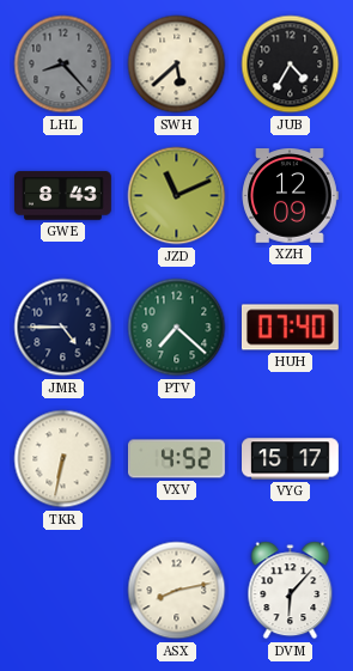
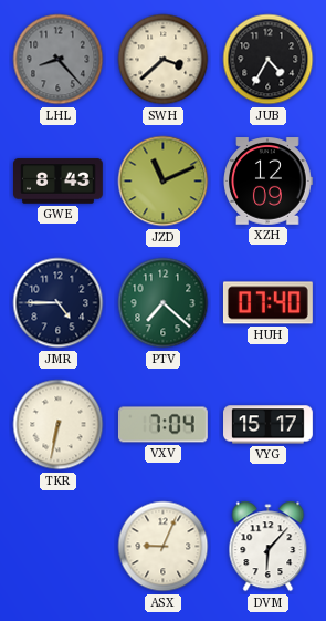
SWH: 5:38 -> 3:38
VXV: 4:52 -> 7:04
ASX: 8:13 -> 9:04
